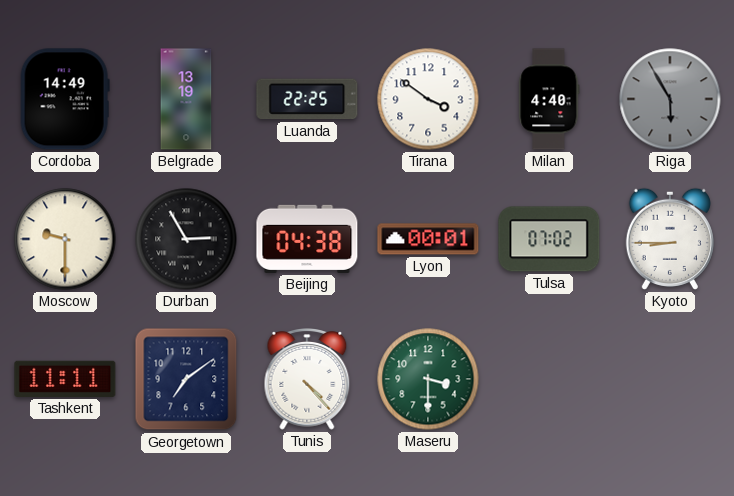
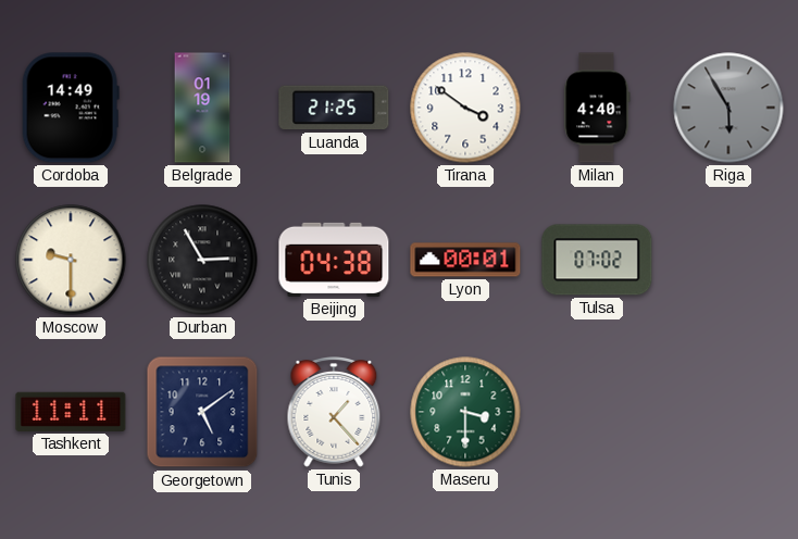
Belgrade: 13:19 -> 01:19
Luanda: 22:25 -> 21:25
Kyoto: 8:45 -> none
Georgetown: 7:09 -> 5:09
Tunis: 4:23 -> 1:23
